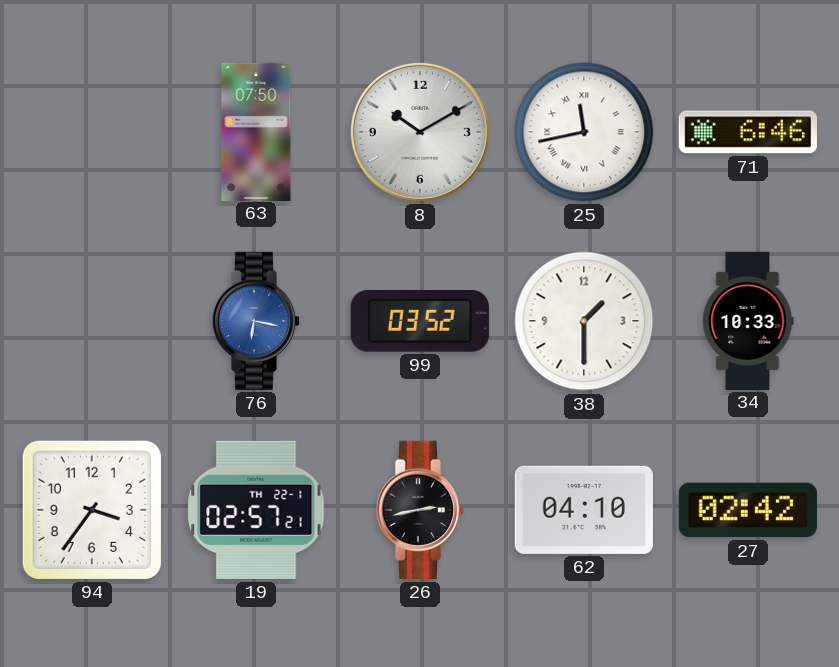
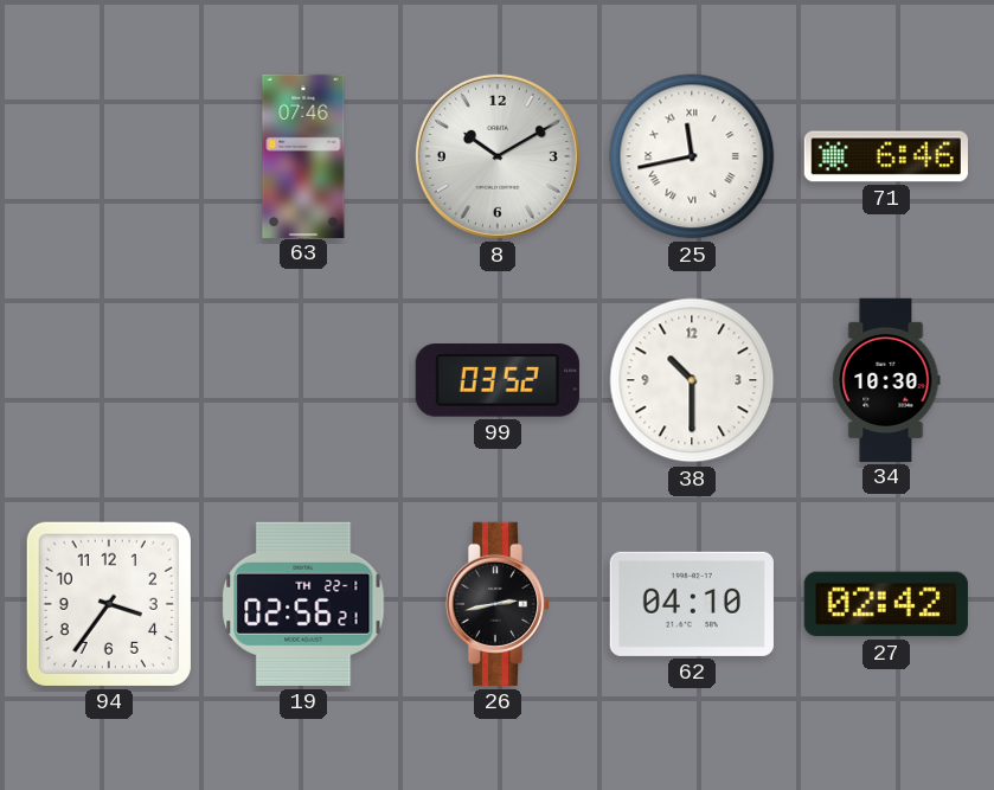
63: 07:50 -> 07:46
76: 6:17 -> none
38: 1:30 -> 10:30
34: 10:33 -> 10:30
19: 02:57 -> 02:56
